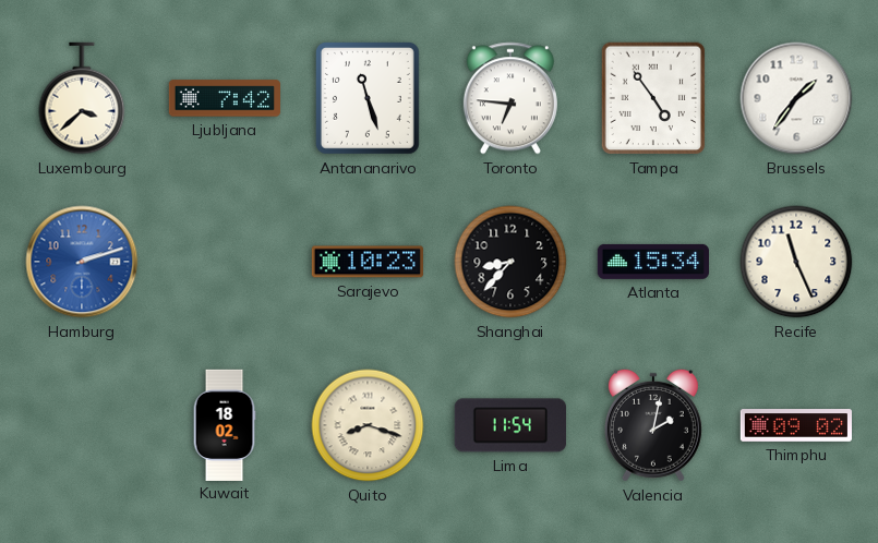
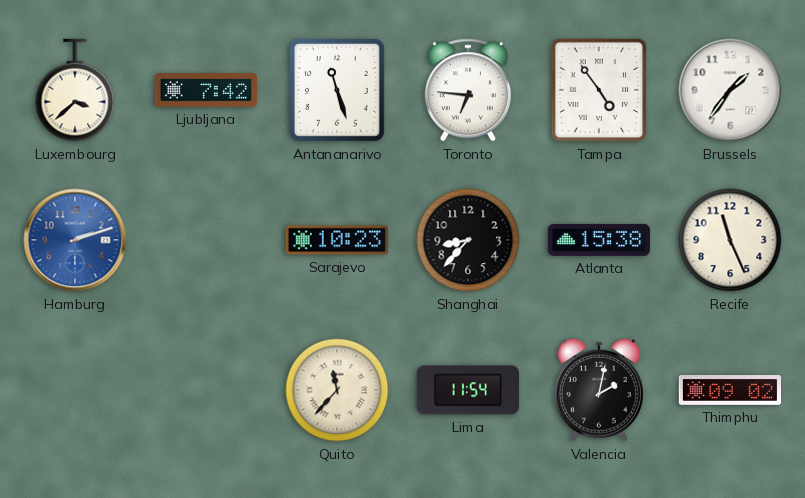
Atlanta: 15:34 -> 15:38
Kuwait: 18:02 -> none
Quito: 8:18 -> 11:37
